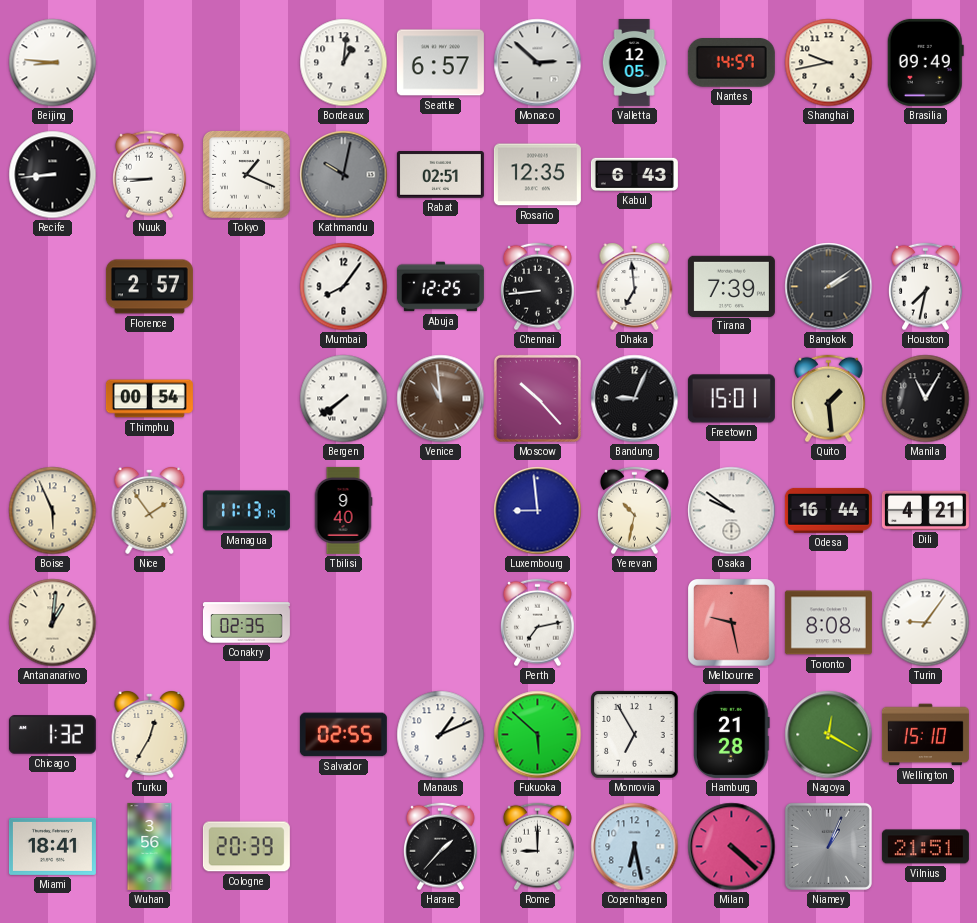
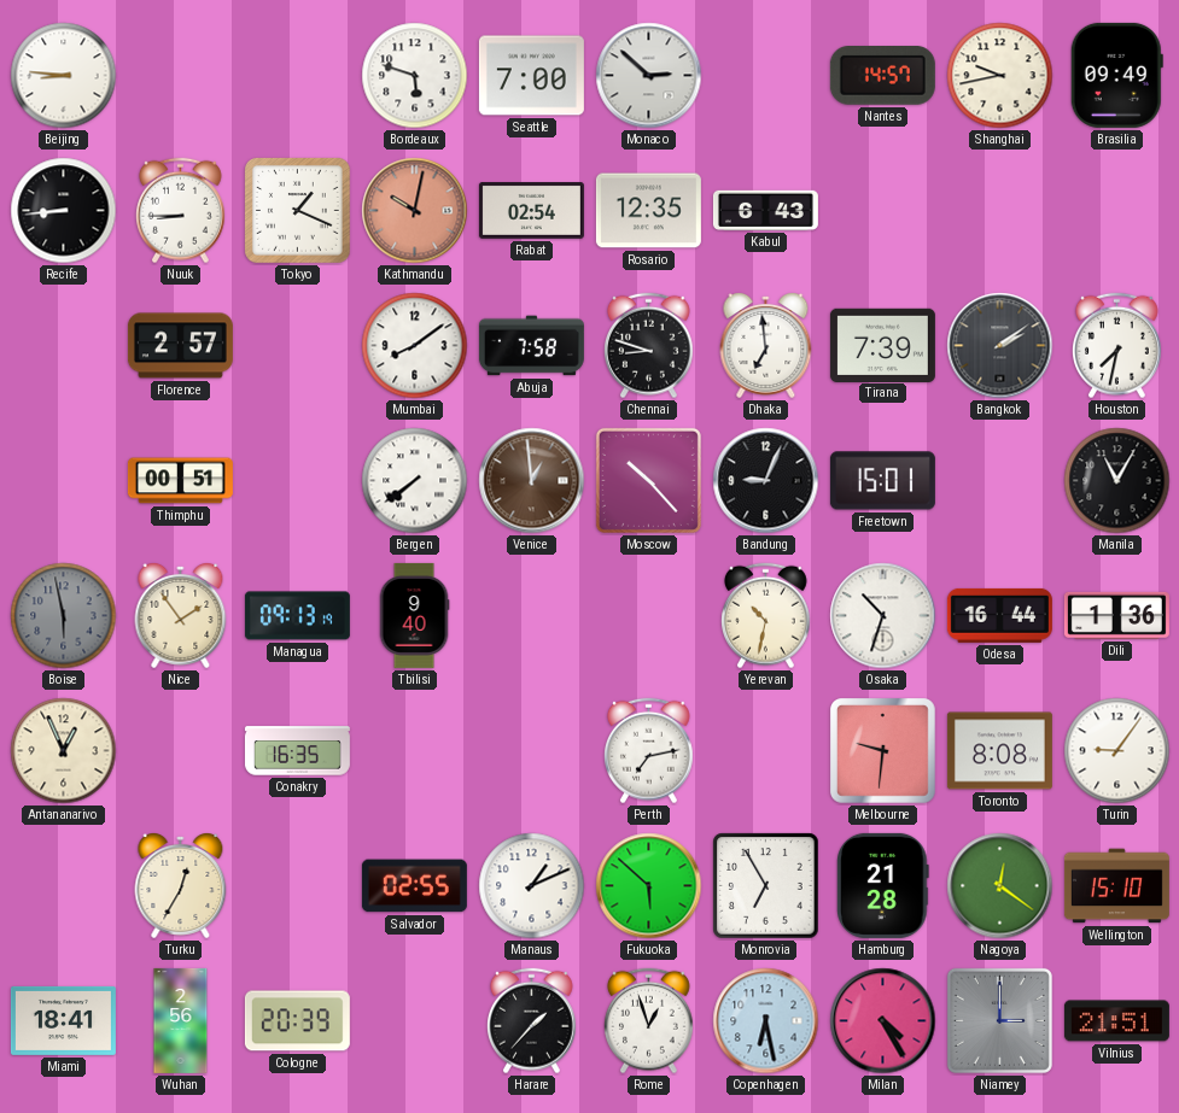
Bordeaux: 1:01 -> 5:48
Seattle: 6:57 -> 7:00
Valletta: 12:05 -> none
Kathmandu dial: grey -> salmon
Rabat: 02:51 -> 02:54
Mumbai: 8:06 -> 8:09
Abuja: 12:25 -> 7:58
Chennai: 8:44 -> 8:48
Thimphu: 00:54 -> 00:51
Venice: 10:59 -> 12:59
Quito: 1:29 -> none
Boise: 5:56 -> 5:58
Boise dial: cream -> grey
Managua: 11:13 -> 09:13
Luxembourg: 8:59 -> none
Osaka: 9:51 -> 10:33
Dili: 4:21 -> 1:36
Antananarivo: 1:01 -> 12:56
Conakry: 02:35 -> 16:35
Melbourne: 9:28 -> 9:31
Chicago: 1:32 -> none
Nagoya: 12:20 -> 12:21
Wuhan: 3:56 -> 2:56
Rome: 9:00 -> 12:57
Milan: 4:22 -> 4:25
Niamey: 1:04 -> 3:00
